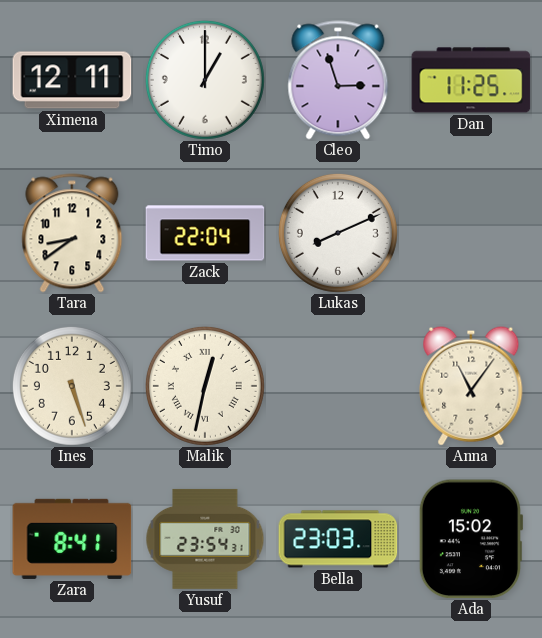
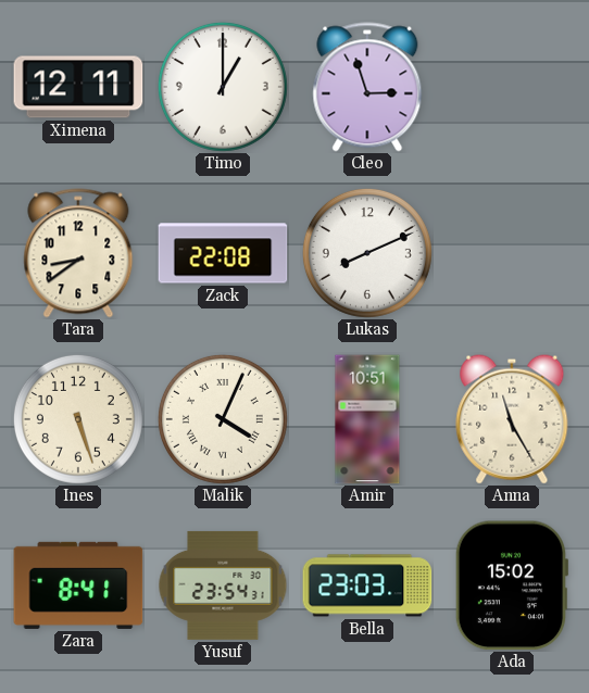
Dan: 11:25 -> none
Zack: 22:04 -> 22:08
Malik: 12:32 -> 4:04
Amir: none -> 10:51
Anna: 11:06 -> 11:25
